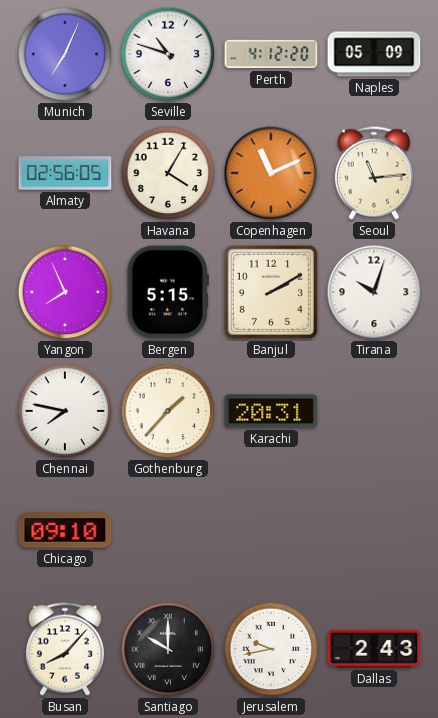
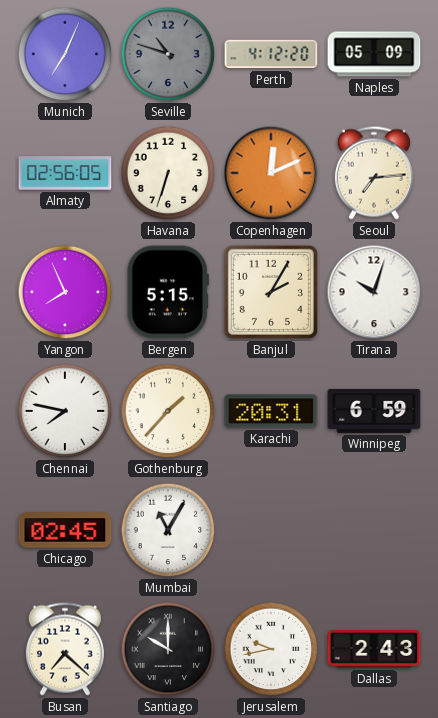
Seville dial: white -> grey
Havana: 4:05 -> 6:33
Copenhagen: 11:11 -> 12:11
Seoul: 11:14 -> 7:14
Banjul: 2:10 -> 2:05
Winnipeg: none -> 6:59
Chicago: 09:10 -> 02:45
Mumbai: none -> 11:05
Busan: 8:07 -> 7:22
